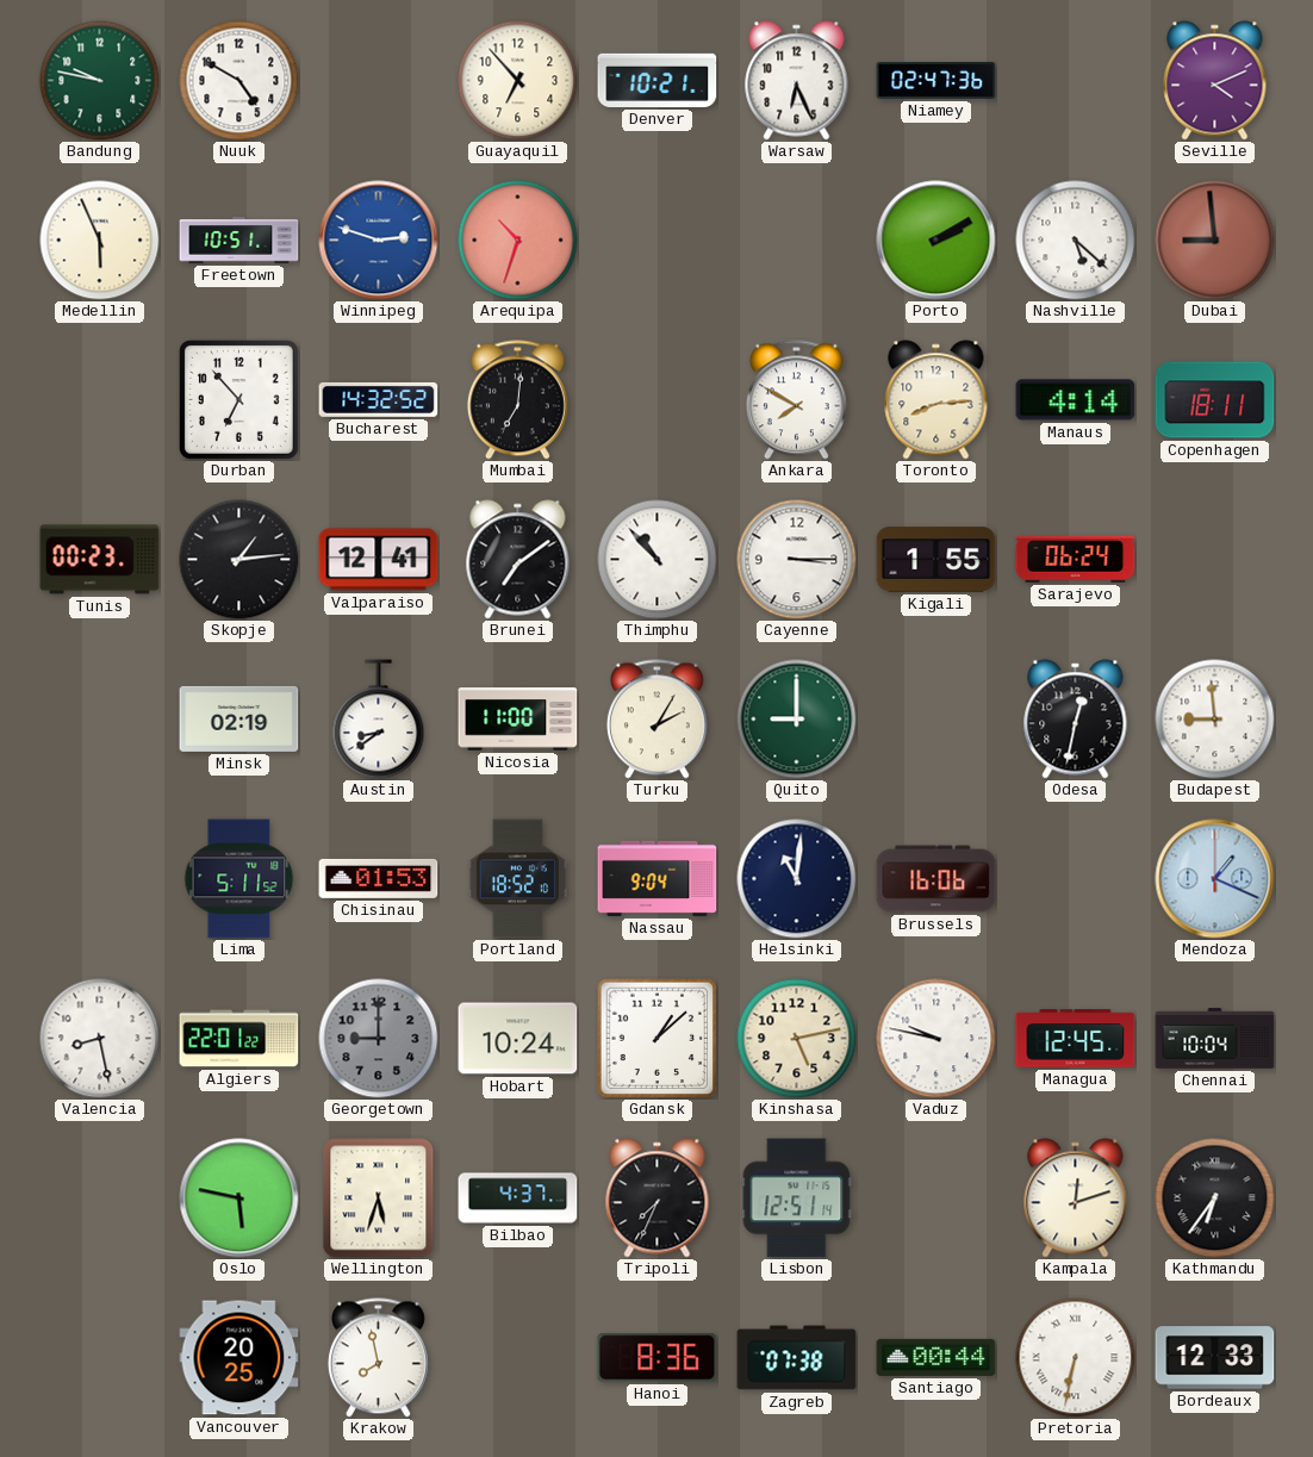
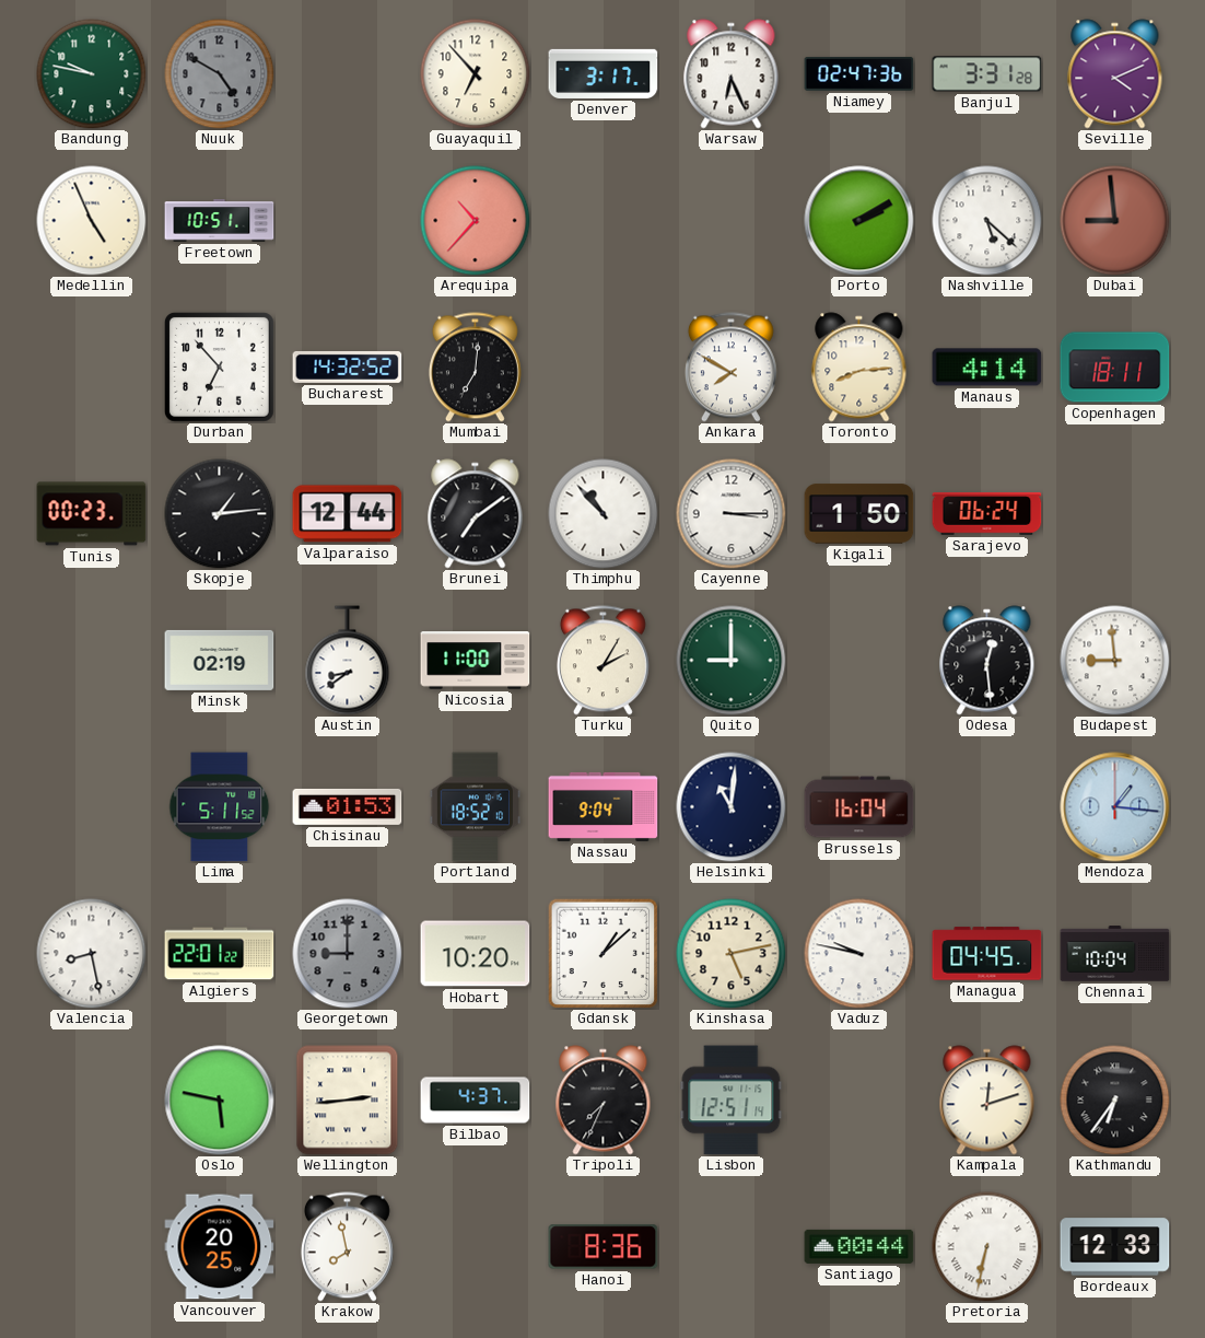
Nuuk dial: white -> grey
Denver: 10:21 -> 3:17
Banjul: none -> 3:31
Medellin: 5:56 -> 4:56
Winnipeg: 2:48 -> none
Arequipa: 10:33 -> 10:37
Valparaiso: 12:41 -> 12:44
Kigali: 1:55 -> 1:50
Odesa: 12:32 -> 12:29
Brussels: 16:06 -> 16:04
Mendoza: 1:19 -> 1:16
Hobart: 10:24 -> 10:20
Managua: 12:45 -> 04:45
Wellington: 5:33 -> 2:44
Zagreb: 07:38 -> none
